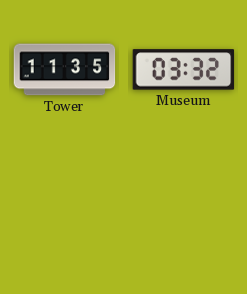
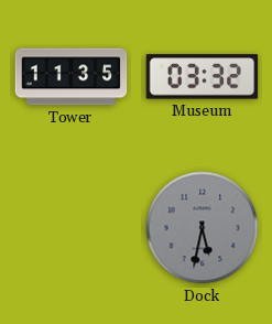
Dock: none -> 5:32
